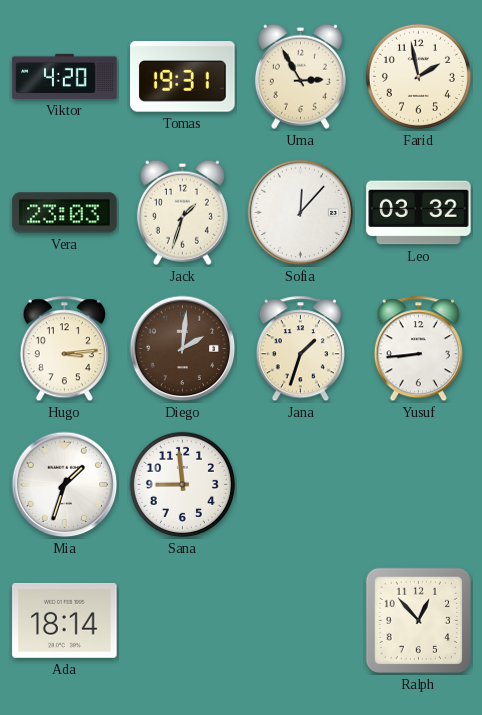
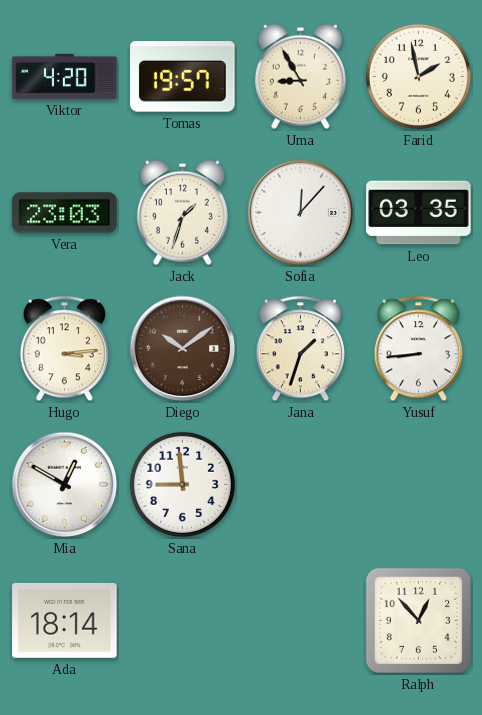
Tomas: 19:31 -> 19:57
Uma: 2:55 -> 8:55
Leo: 03:32 -> 03:35
Diego: 2:01 -> 10:09
Mia: 1:33 -> 12:50
